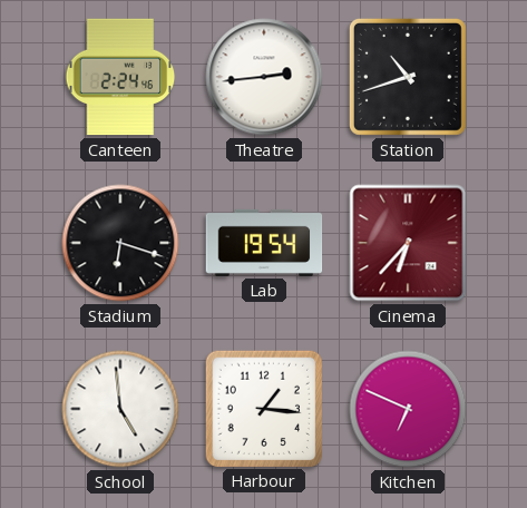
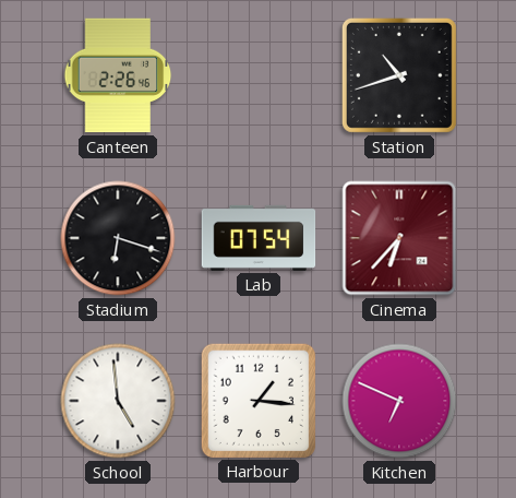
Canteen: 2:24 -> 2:26
Theatre: 2:44 -> none
Lab: 19:54 -> 07:54
